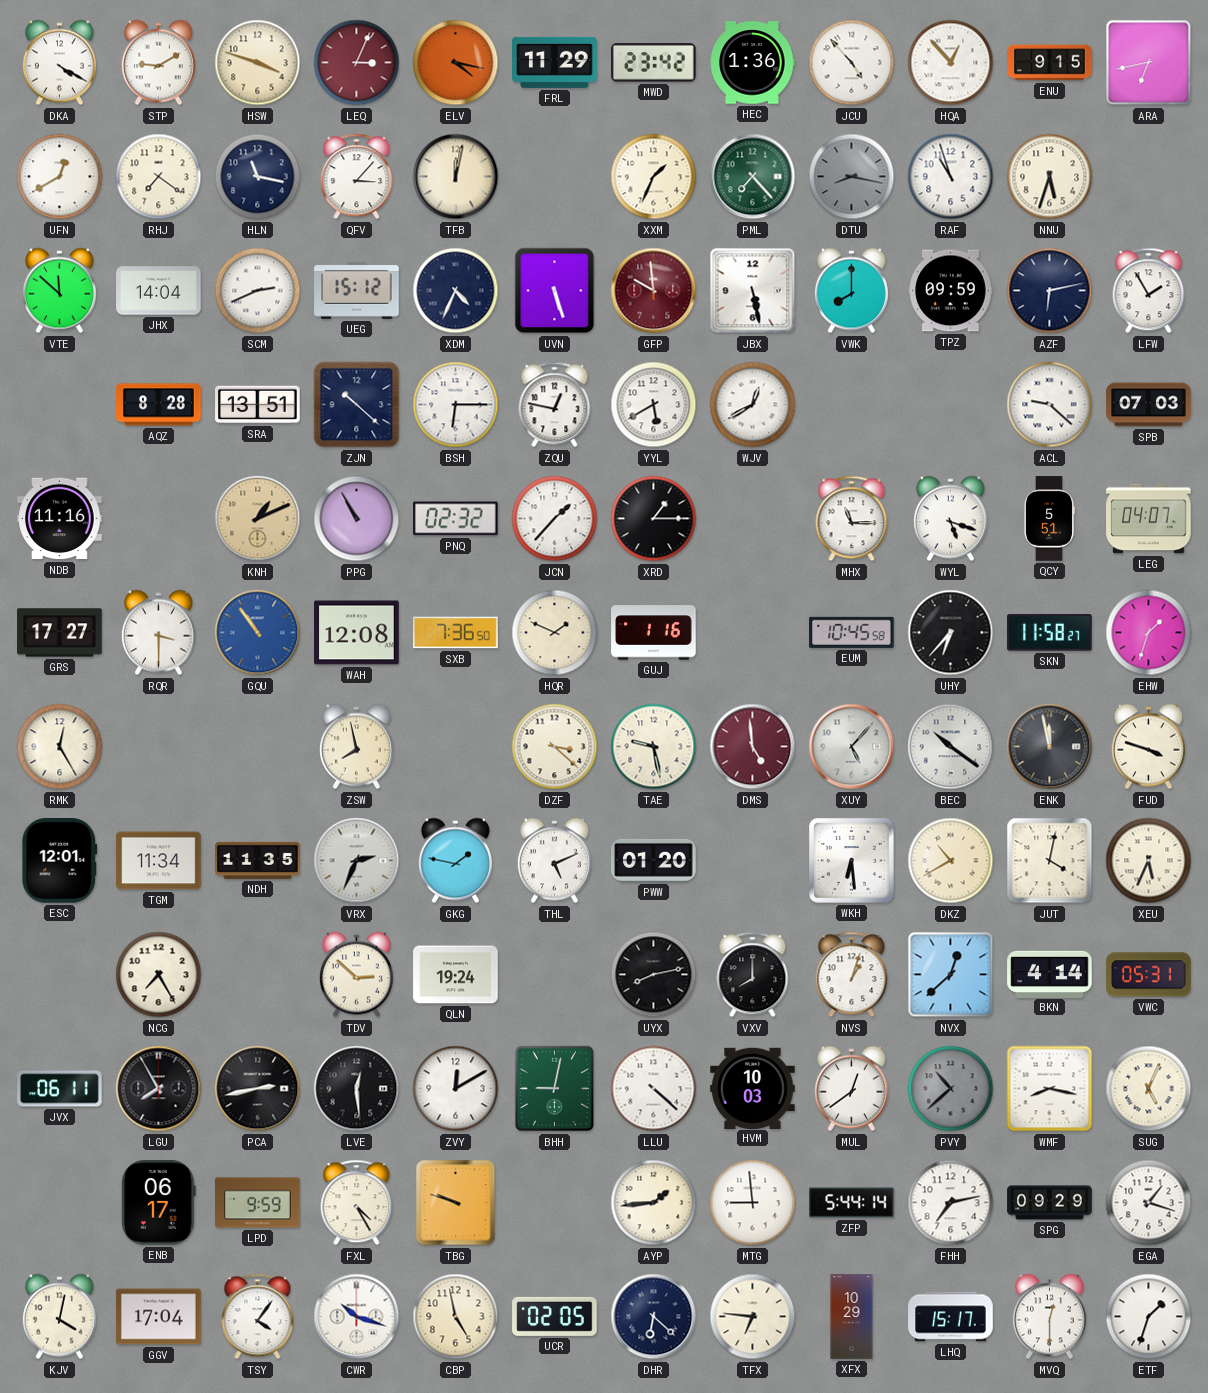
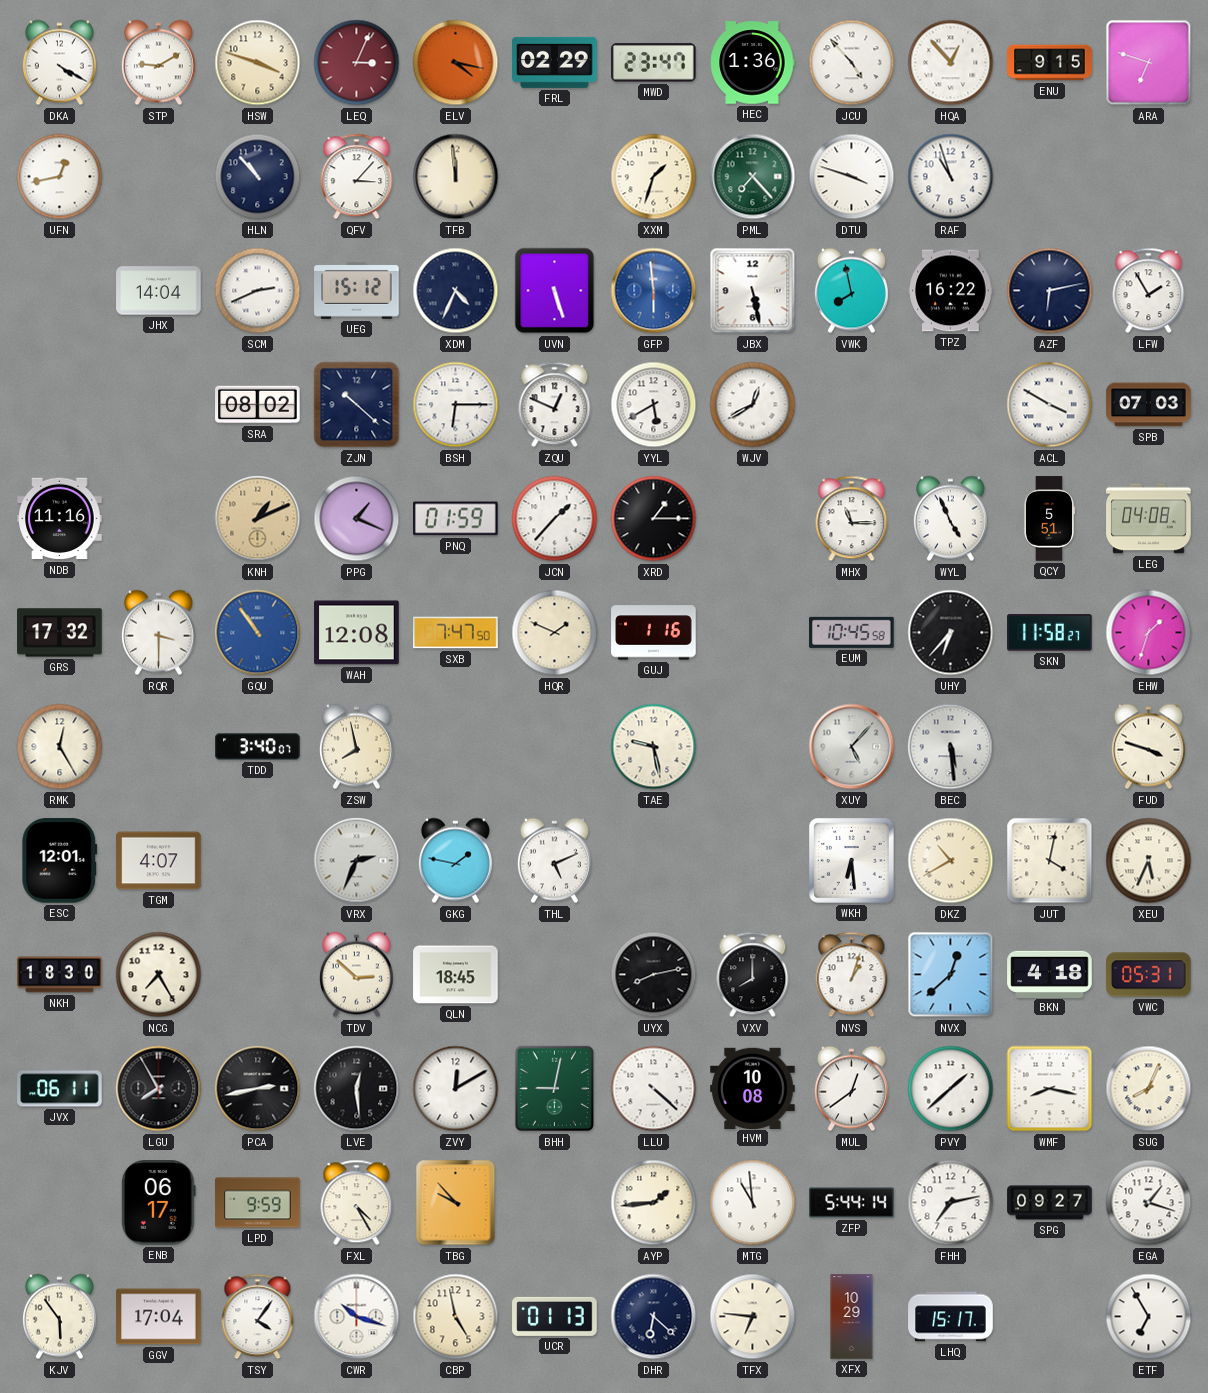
FRL: 11:29 -> 02:29
MWD: 23:42 -> 23:47
ARA: 6:43 -> 6:48
UFN: 12:40 -> 12:43
RHJ: 7:21 -> none
HLN: 11:17 -> 10:53
TFB: 12:02 -> 11:59
XXM: 1:34 -> 1:33
DTU: 8:17 -> 3:48
DTU dial: grey -> white
NNU: 5:33 -> none
VTE: 11:52 -> none
GFP: 9:59 -> 5:59
GFP dial: burgundy -> blue
VWK: 8:00 -> 7:58
TPZ: 09:59 -> 16:22
AQZ: 8:28 -> none
SRA: 13:51 -> 08:02
ZQU: 12:47 -> 12:49
ACL: 9:22 -> 3:50
PPG: 10:55 -> 1:19
PNQ: 02:32 -> 01:59
WYL: 5:18 -> 4:56
LEG: 04:07 -> 04:08
GRS: 17:27 -> 17:32
SXB: 7:36 -> 7:47
TDD: none -> 3:40
DZF: 3:22 -> none
DMS: 4:59 -> none
BEC: 10:21 -> 5:29
ENK: 11:58 -> none
TGM: 11:34 -> 4:07
NDH: 11:35 -> none
PWW: 01:20 -> none
NKH: none -> 18:30
QLN: 19:24 -> 18:45
BKN: 4:14 -> 4:18
HVM: 10:03 -> 10:08
PVY: 10:38 -> 1:38
PVY dial: grey -> white
SUG: 5:04 -> 8:04
TBG: 9:48 -> 9:53
MTG: 8:59 -> 10:59
SPG: 09:29 -> 09:27
KJV: 4:02 -> 5:54
UCR: 02:05 -> 01:13
MVQ: 12:30 -> none
ETF: 1:33 -> 6:55
